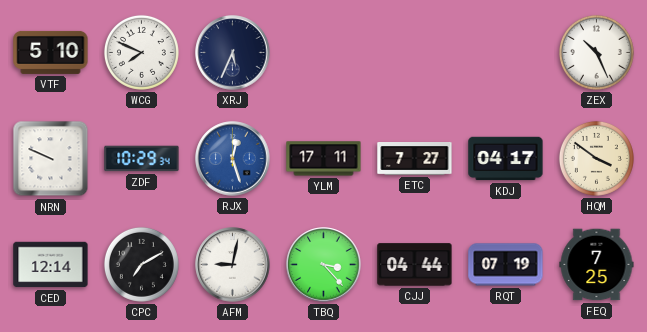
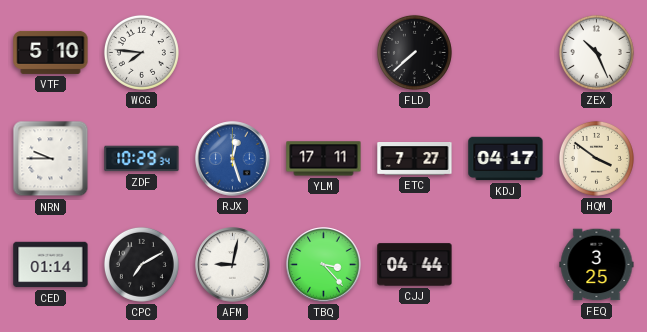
WCG: 7:49 -> 7:46
XRJ: 5:34 -> none
FLD: none -> 7:38
NRN: 9:49 -> 9:45
CED: 12:14 -> 01:14
RQT: 07:19 -> none
FEQ: 7:25 -> 3:25
